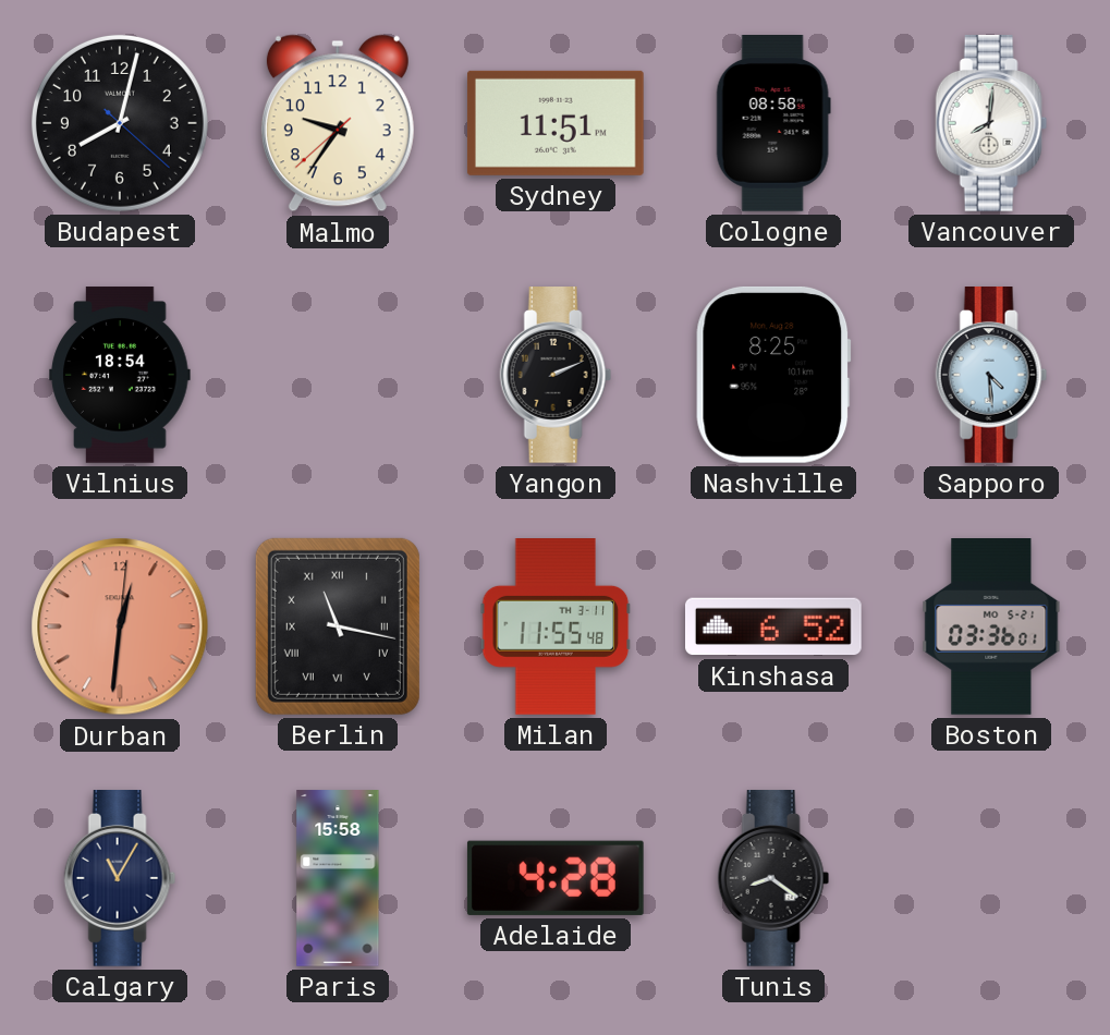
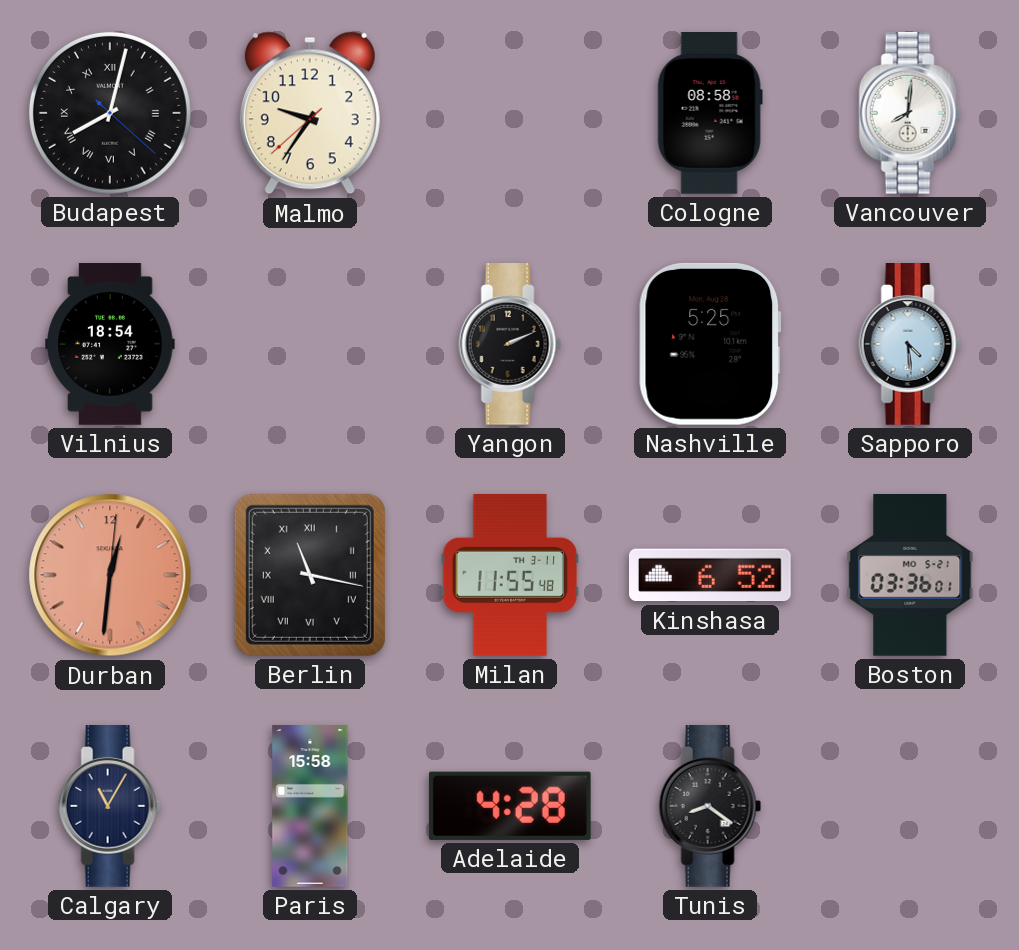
Budapest numerals: Arabic -> Roman
Sydney: 11:51 -> none
Nashville: 8:25 -> 5:25
